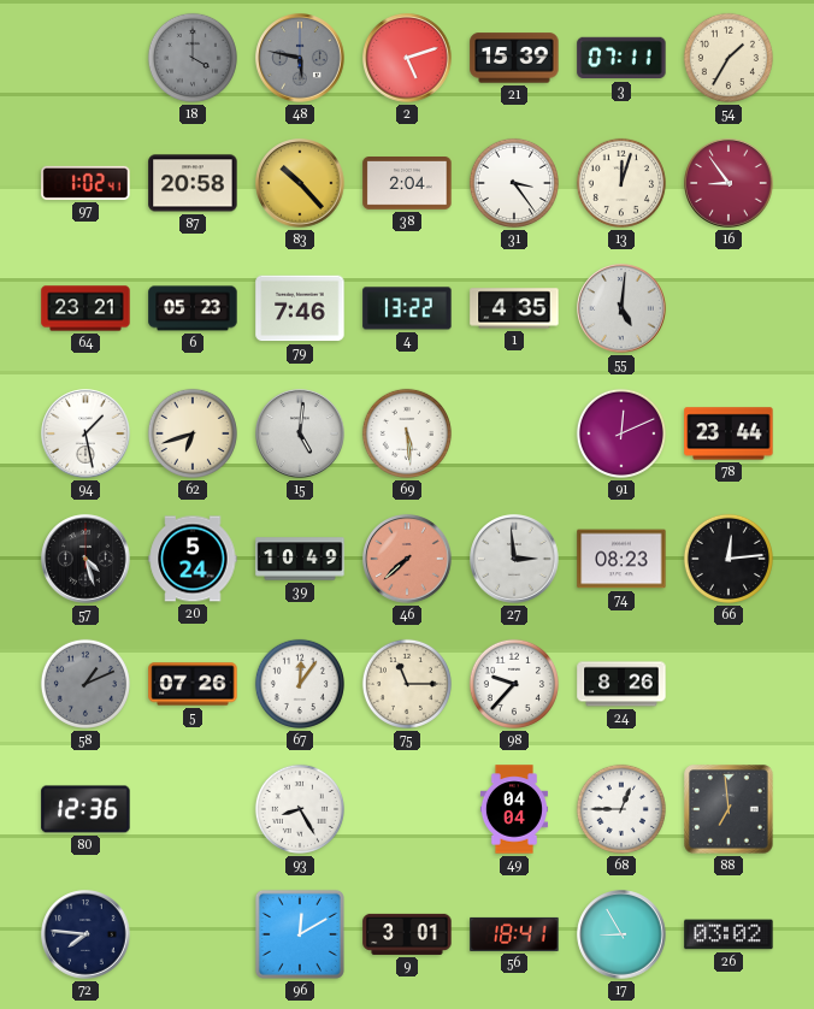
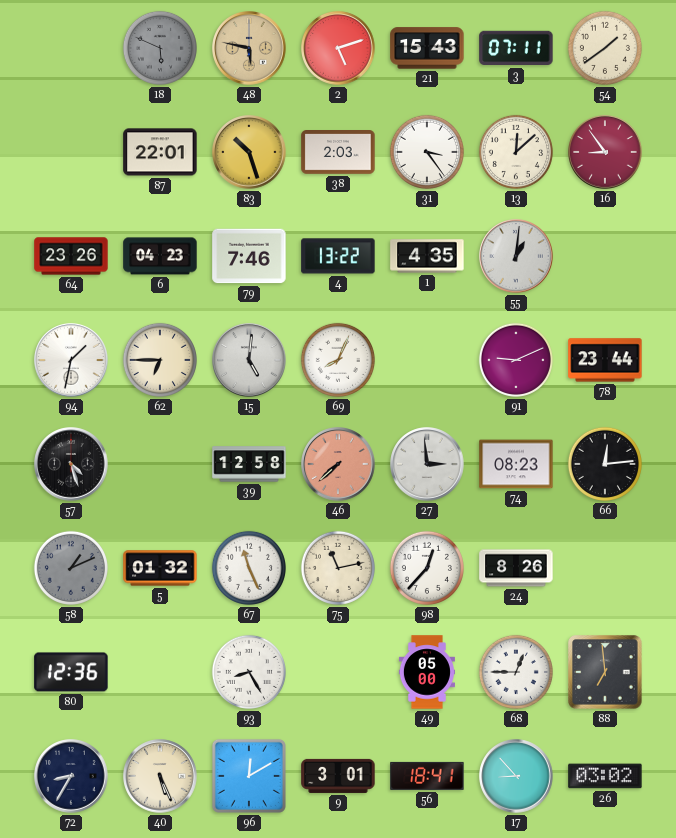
18: 4:00 -> 5:49
48 dial: grey -> champagne
21: 15:39 -> 15:43
54: 1:35 -> 1:39
97: 1:02 -> none
87: 20:58 -> 22:01
83: 10:23 -> 10:27
38: 2:04 -> 2:03
13: 12:03 -> 12:08
64: 23:21 -> 23:26
6: 05:23 -> 04:23
55: 5:01 -> 1:01
94: 1:28 -> 1:32
62: 6:42 -> 6:45
69: 5:29 -> 8:04
91: 12:11 -> 9:11
20: 5:24 -> none
39: 10:49 -> 12:58
5: 07:26 -> 01:32
67: 12:06 -> 11:26
75: 11:15 -> 11:13
98: 9:37 -> 12:37
49: 04:04 -> 05:00
72: 7:46 -> 8:35
40: none -> 5:26
17: 8:55 -> 8:53
